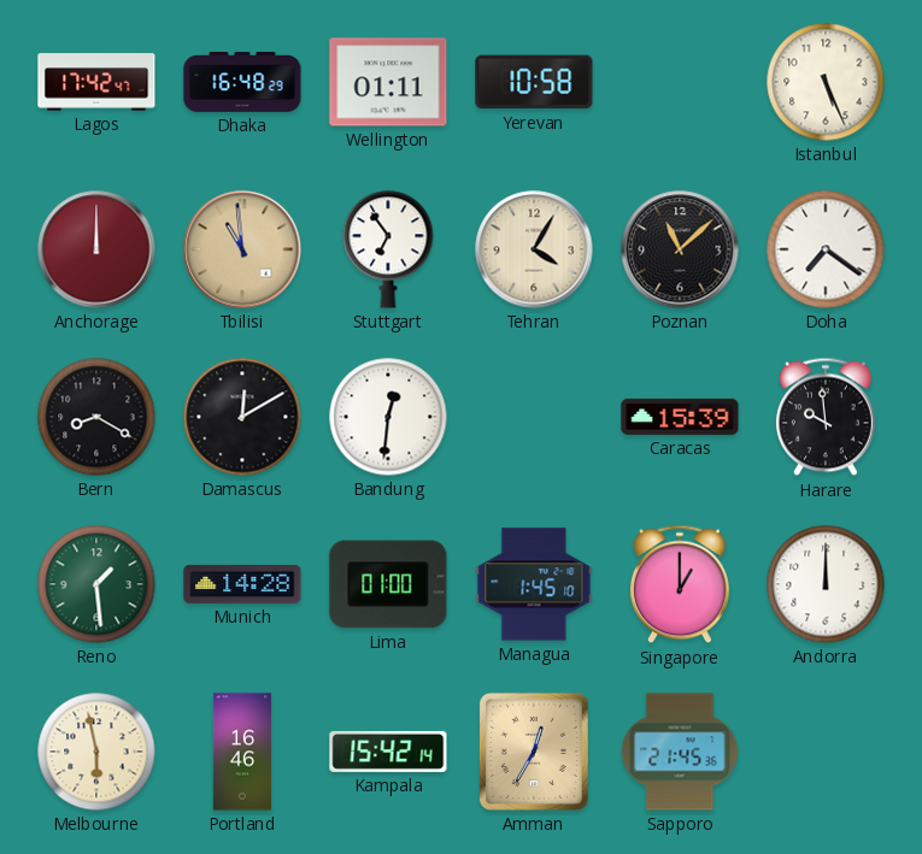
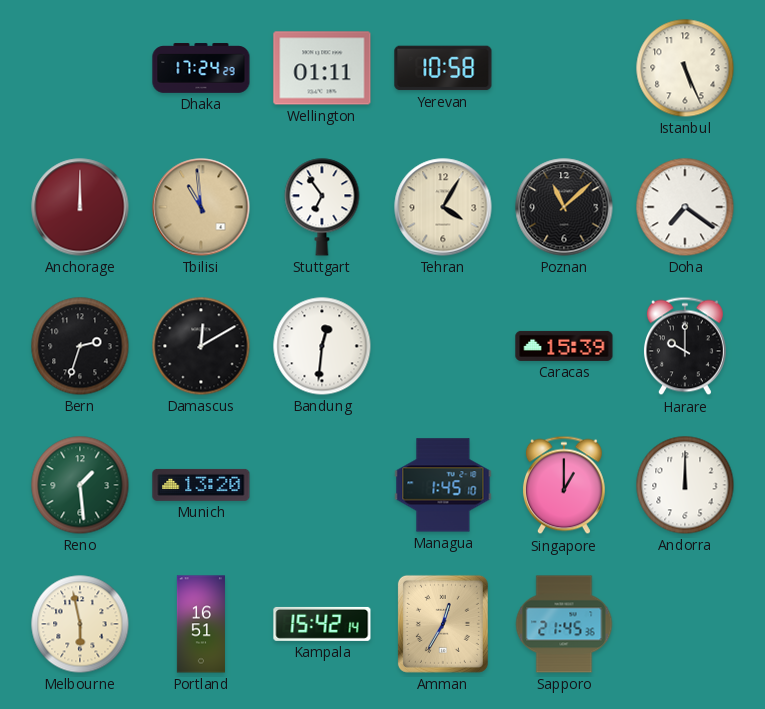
Lagos: 17:42 -> none
Dhaka: 16:48 -> 17:24
Bern: 8:20 -> 2:33
Harare: 9:59 -> 10:00
Munich: 14:28 -> 13:20
Lima: 01:00 -> none
Portland: 16:46 -> 16:51
